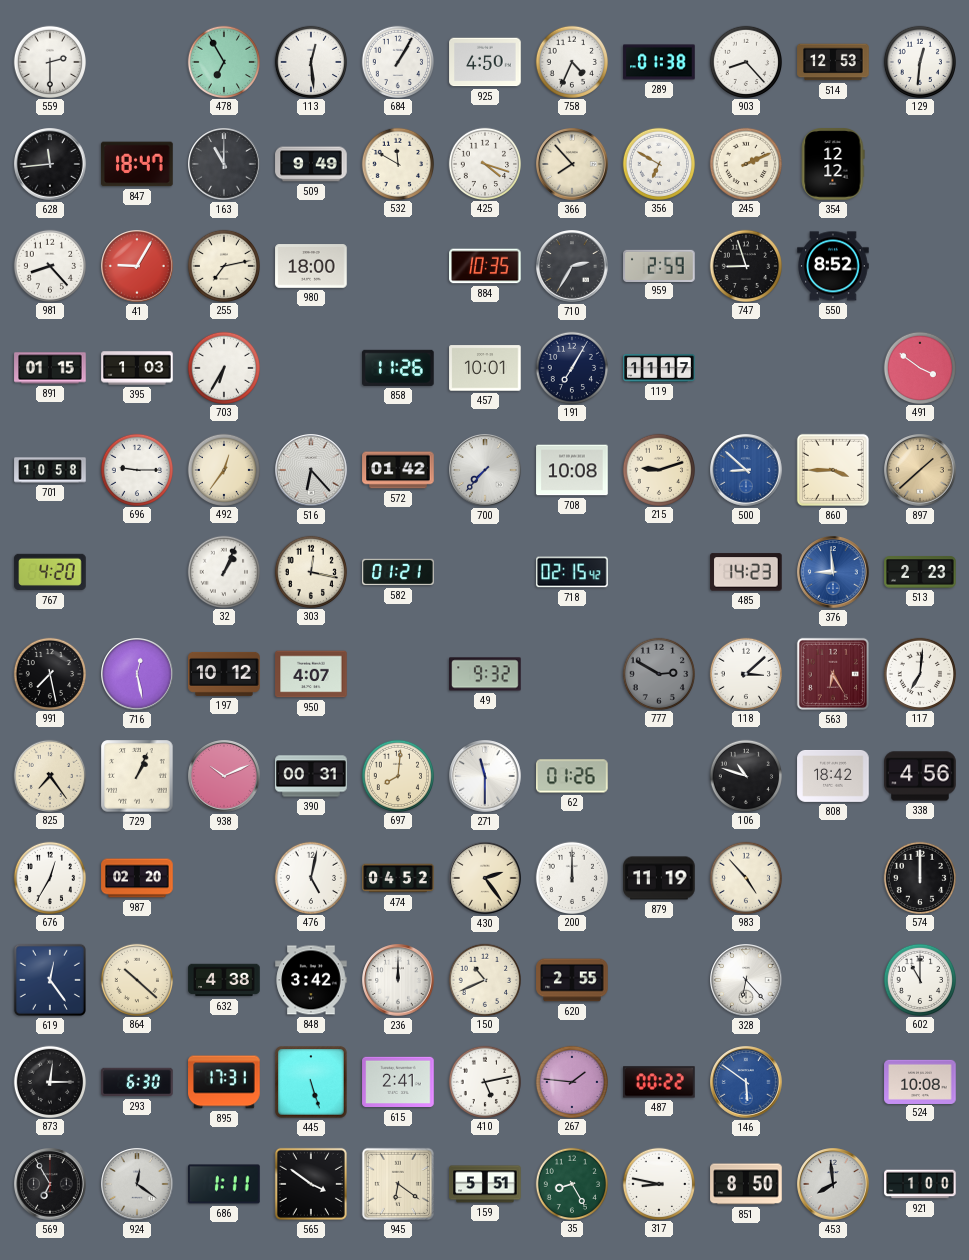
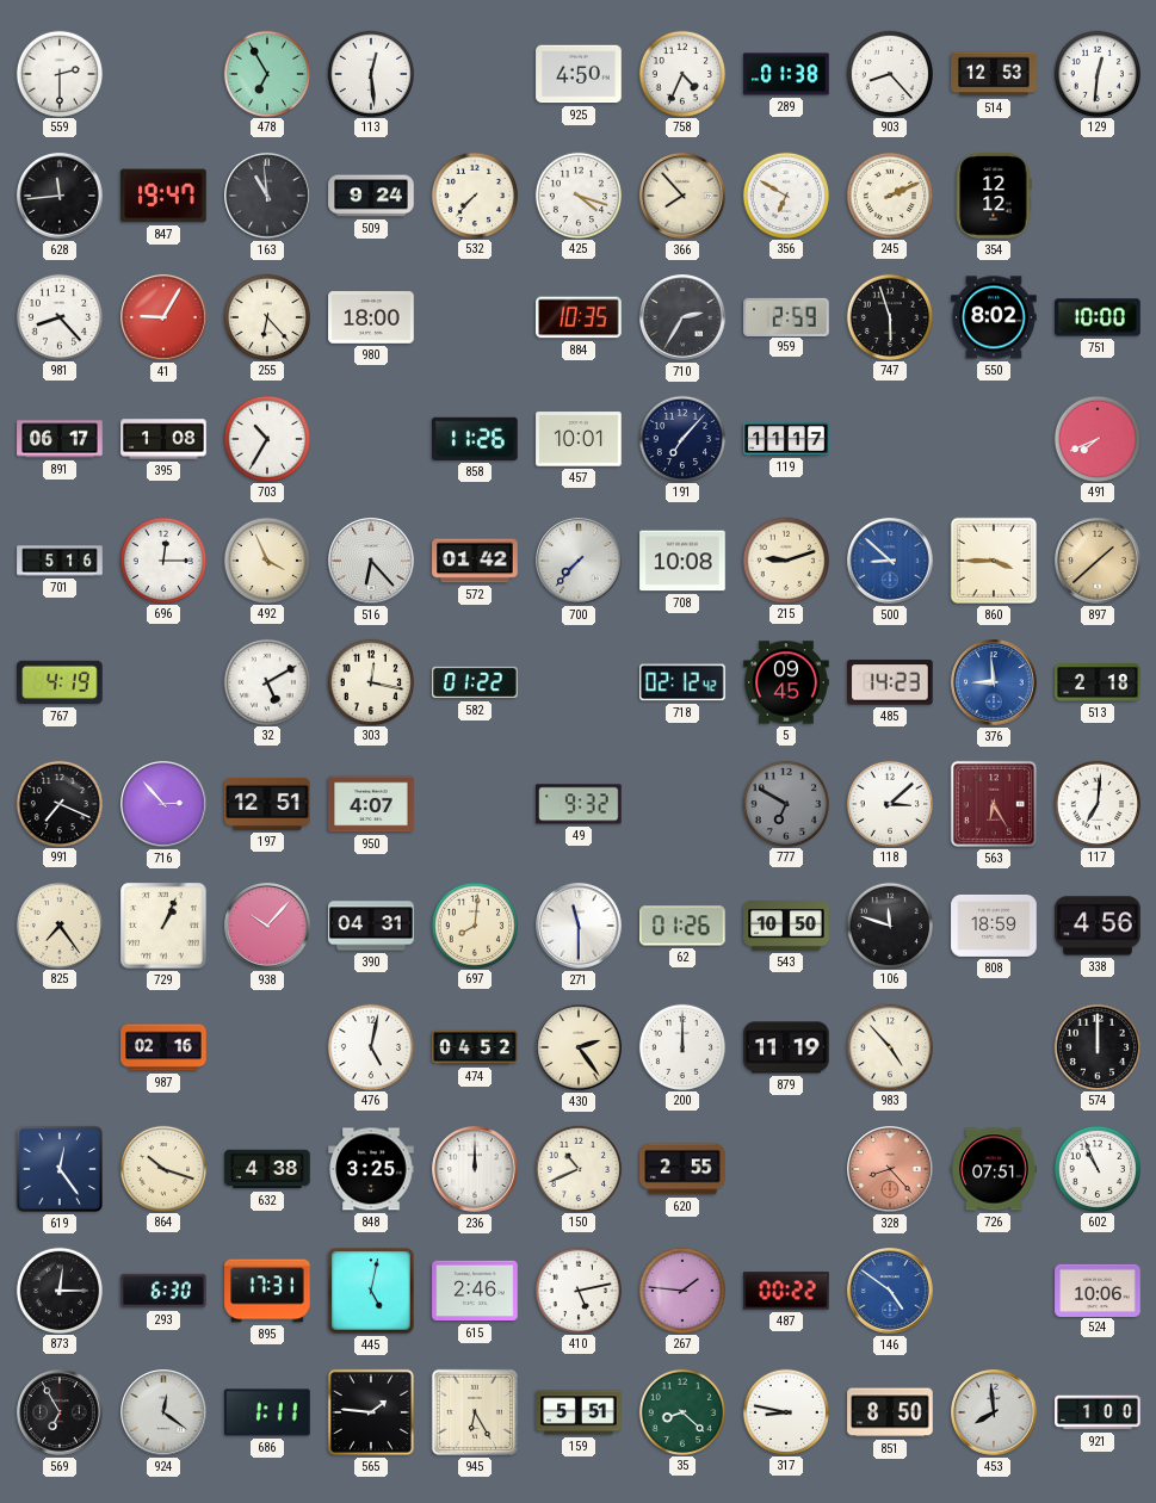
684: 1:05 -> none
847: 18:47 -> 19:47
163: 11:00 -> 10:59
509: 9:49 -> 9:24
532: 11:50 -> 7:37
255: 7:13 -> 6:23
747: 8:57 -> 5:57
550: 8:52 -> 8:02
751: none -> 10:00
891: 01:15 -> 06:17
395: 1:03 -> 1:08
703: 6:35 -> 10:35
191: 7:05 -> 7:07
491: 3:51 -> 7:41
701: 10:58 -> 5:16
696: 9:15 -> 12:15
492: 12:36 -> 3:56
767: 4:20 -> 4:19
32: 1:04 -> 5:10
582: 01:21 -> 01:22
718: 02:15 -> 02:12
5: none -> 09:45
513: 2:23 -> 2:18
991: 7:28 -> 7:19
716: 12:28 -> 2:53
197: 10:12 -> 12:51
777: 2:50 -> 6:50
938: 10:11 -> 10:07
390: 00:31 -> 04:31
543: none -> 10:50
106: 10:48 -> 11:48
808: 18:42 -> 18:59
676: 12:35 -> none
987: 02:20 -> 02:16
864: 10:22 -> 10:18
848: 3:42 -> 3:25
328: 6:23 -> 8:23
328 dial: white -> salmon
726: none -> 07:51
602: 11:00 -> 10:56
445: 5:27 -> 5:02
615: 2:41 -> 2:46
146: 5:51 -> 4:51
524: 10:08 -> 10:06
565: 3:51 -> 1:46
945: 6:21 -> 6:25
35: 8:25 -> 8:22
